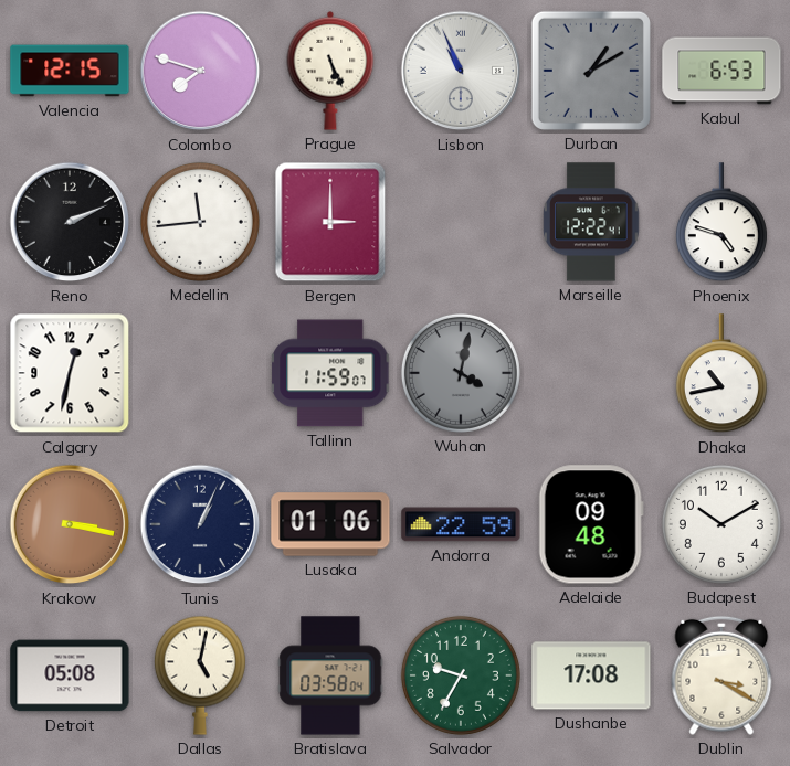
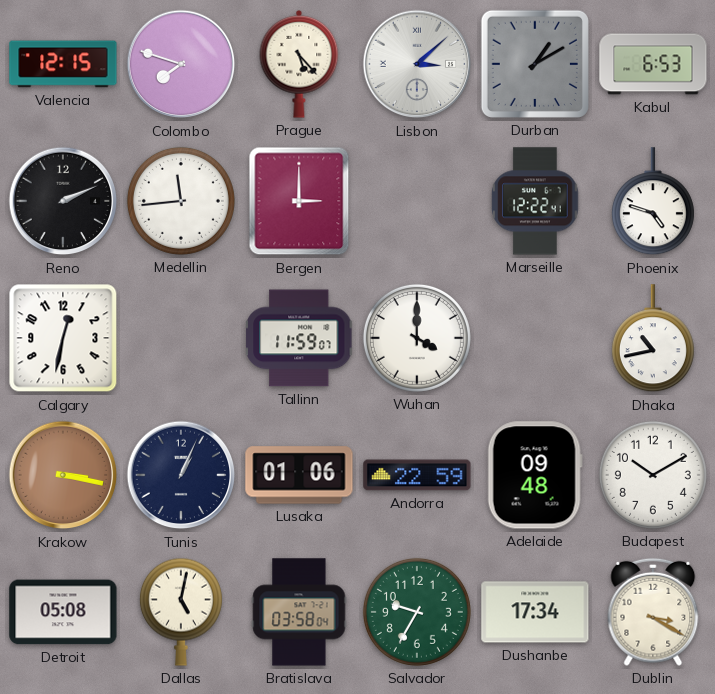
Prague: 5:26 -> 5:23
Lisbon: 10:56 -> 3:08
Wuhan: 4:02 -> 4:00
Wuhan dial: grey -> white
Dushanbe: 17:08 -> 17:34
